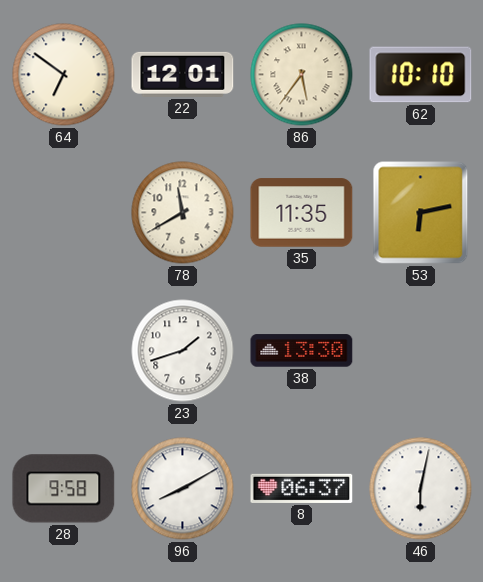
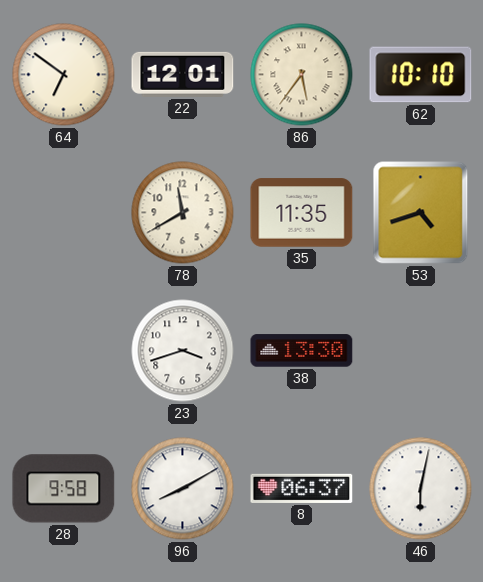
53: 6:13 -> 4:42
23: 1:42 -> 3:42
